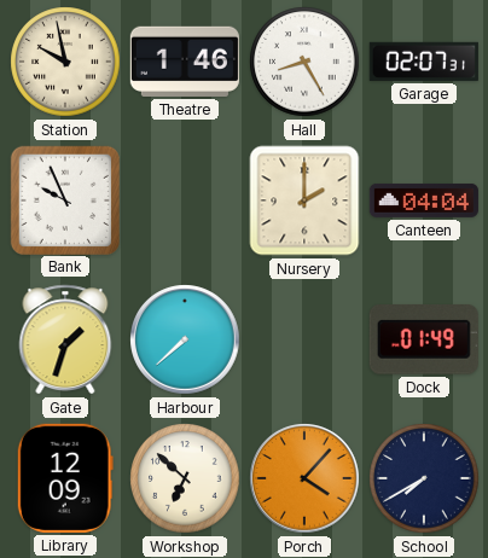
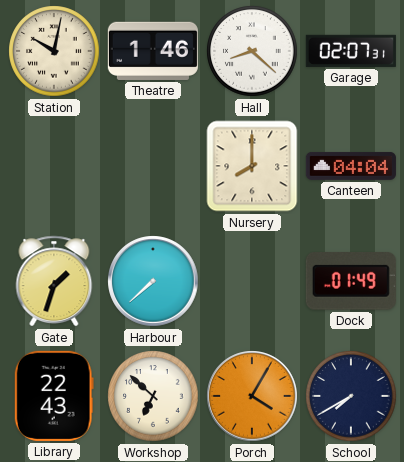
Station: 9:58 -> 10:02
Hall: 8:25 -> 8:22
Bank: 9:56 -> none
Nursery: 2:00 -> 8:00
Library: 12:09 -> 22:43
Porch: 4:07 -> 4:05
